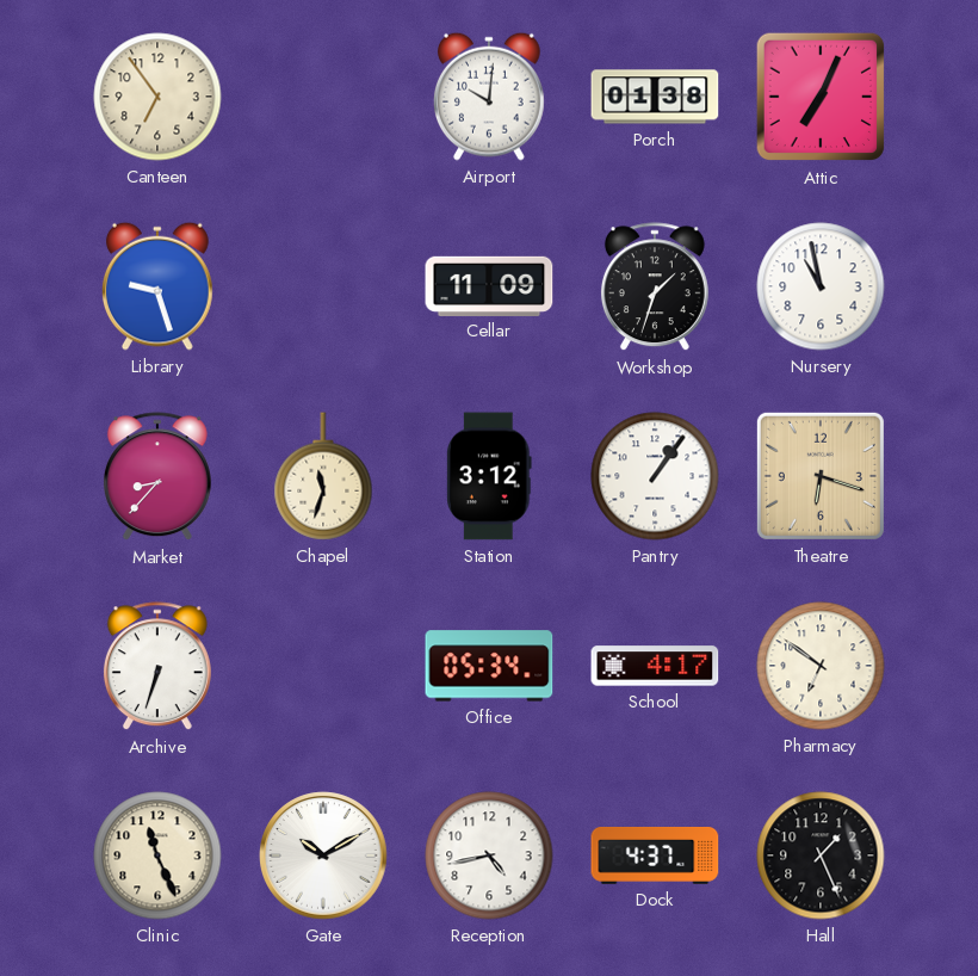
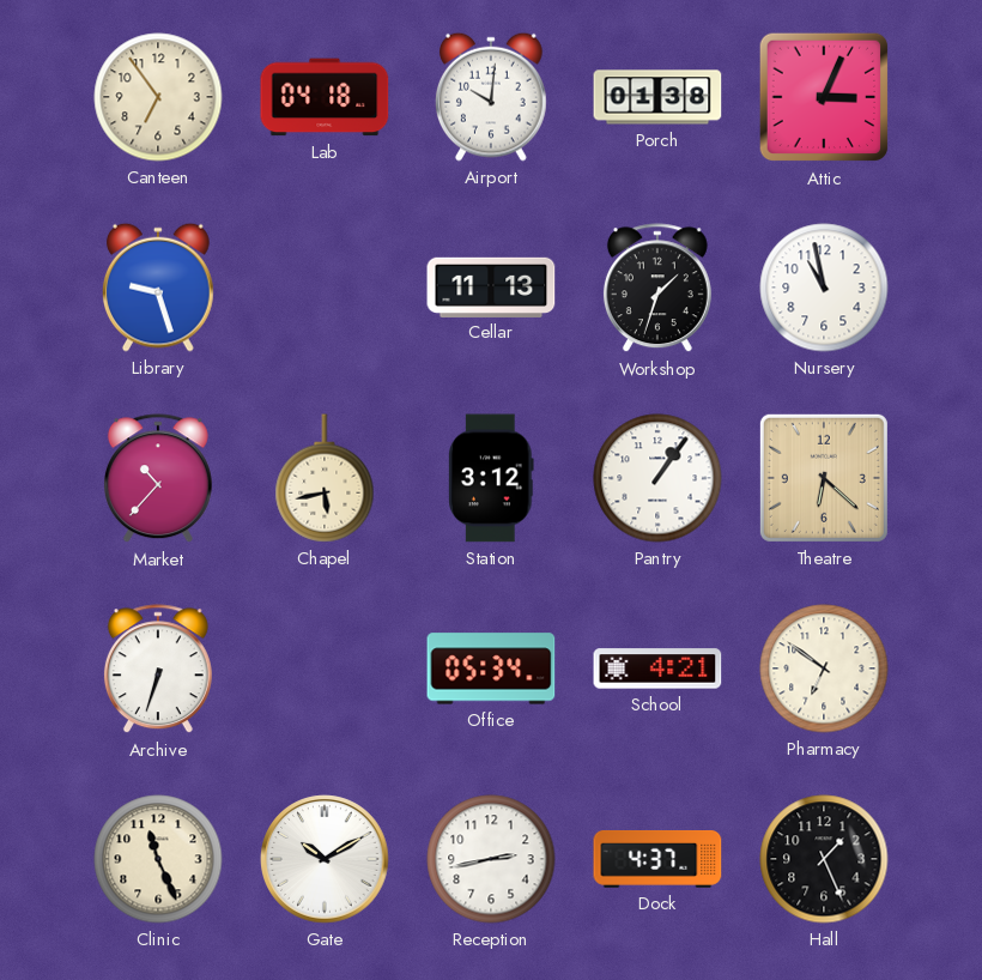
Lab: none -> 04:18
Attic: 7:04 -> 3:04
Cellar: 11:09 -> 11:13
Market: 8:37 -> 10:37
Chapel: 11:33 -> 5:43
Theatre: 6:18 -> 6:22
School: 4:17 -> 4:21
Reception: 4:43 -> 2:43
